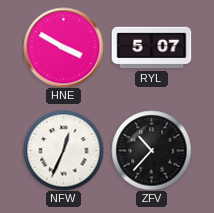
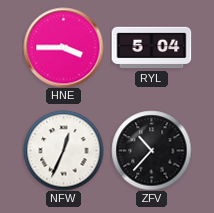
HNE: 3:50 -> 3:45
RYL: 5:07 -> 5:04
